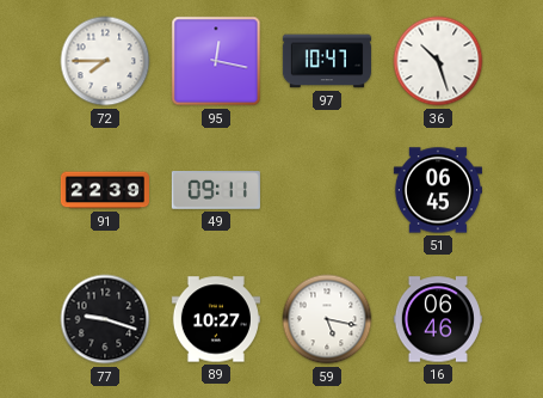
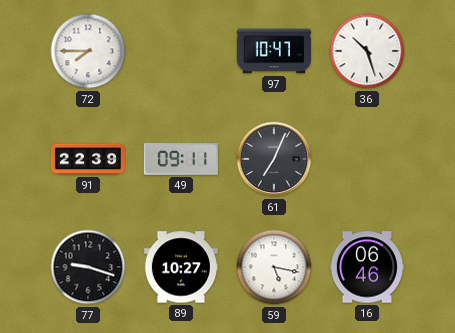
95: 12:17 -> none
61: none -> 7:04
51: 06:45 -> none
